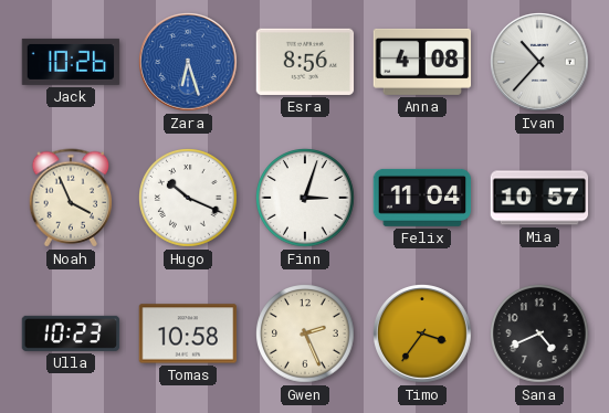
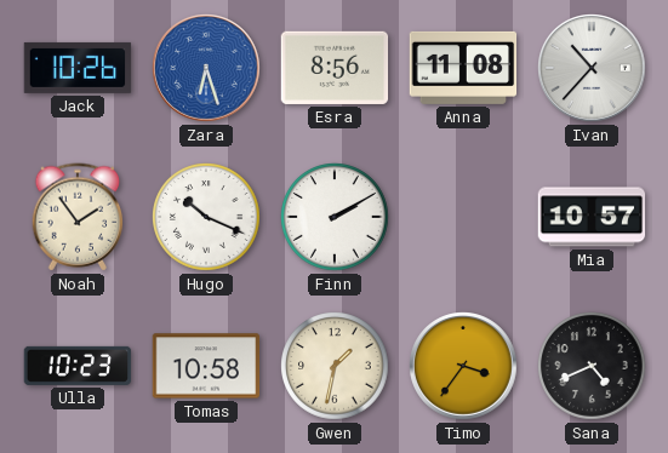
Anna: 4:08 -> 11:08
Noah: 3:56 -> 1:54
Finn: 3:03 -> 2:10
Felix: 11:04 -> none
Gwen: 2:26 -> 1:32
